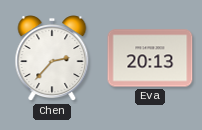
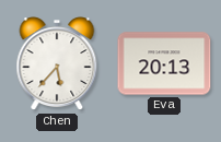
Chen: 2:37 -> 5:37
